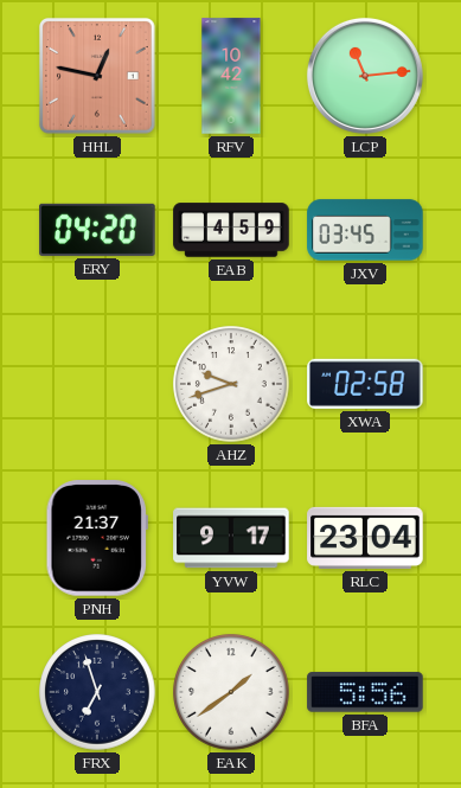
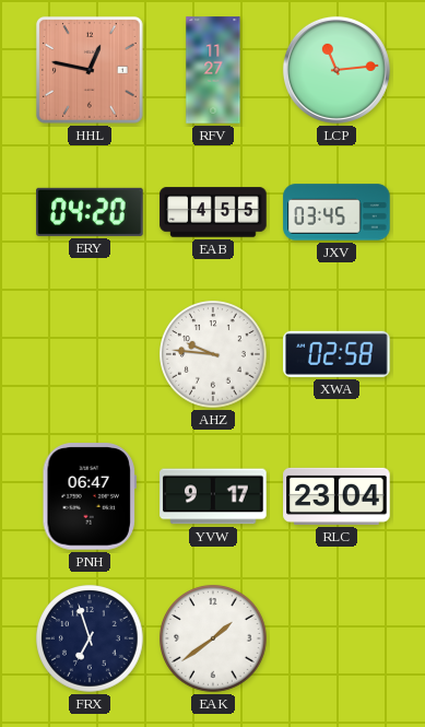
RFV: 10:42 -> 11:27
EAB: 4:59 -> 4:55
AHZ: 9:42 -> 9:46
PNH: 21:37 -> 06:47
BFA: 5:56 -> none
